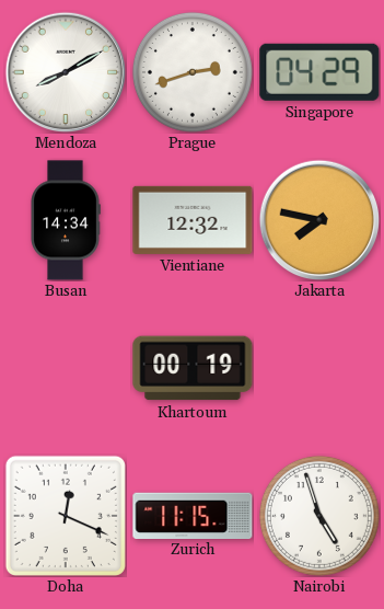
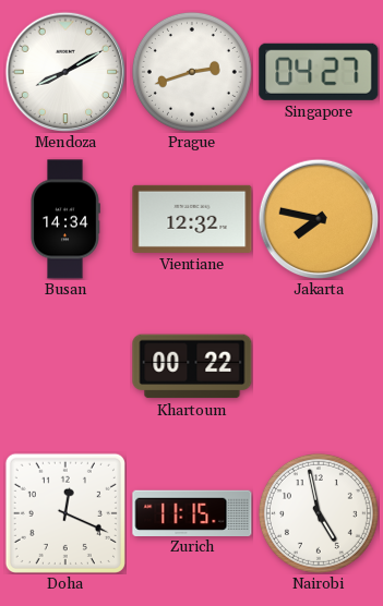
Singapore: 04:29 -> 04:27
Khartoum: 00:19 -> 00:22
Nairobi: 4:57 -> 4:58
